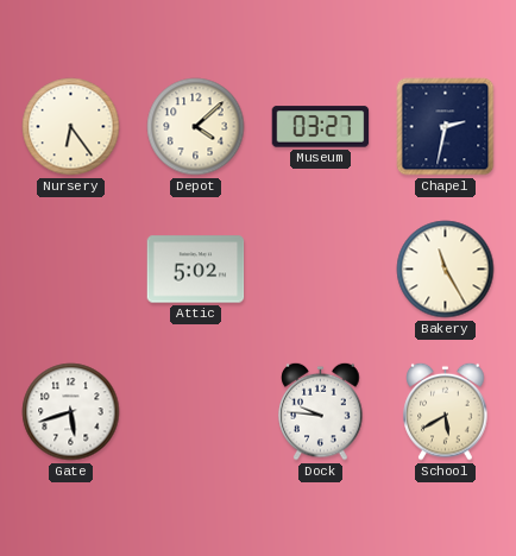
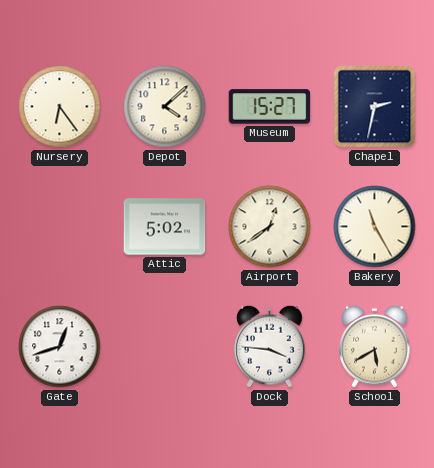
Museum: 03:27 -> 15:27
Airport: none -> 12:39
Gate: 5:42 -> 12:42
Dock: 9:46 -> 3:46
